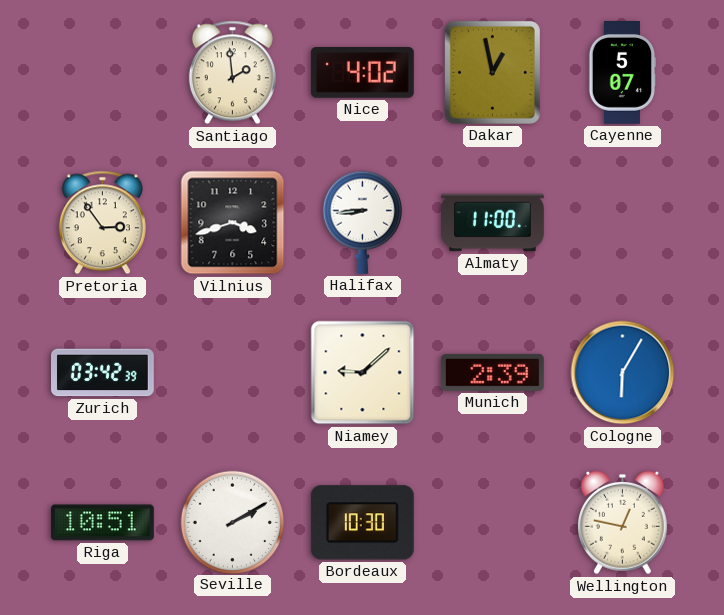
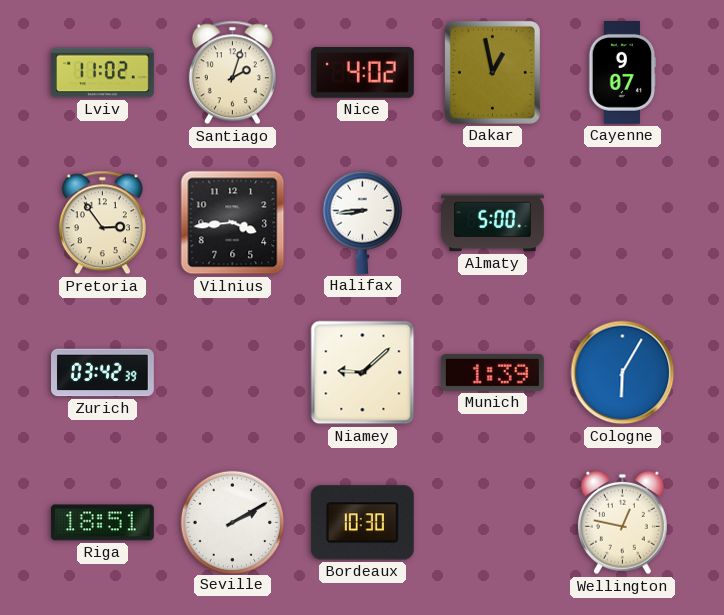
Lviv: none -> 11:02
Santiago: 1:59 -> 2:03
Cayenne: 5:07 -> 9:07
Vilnius: 3:42 -> 3:44
Almaty: 11:00 -> 5:00
Munich: 2:39 -> 1:39
Riga: 10:51 -> 18:51
